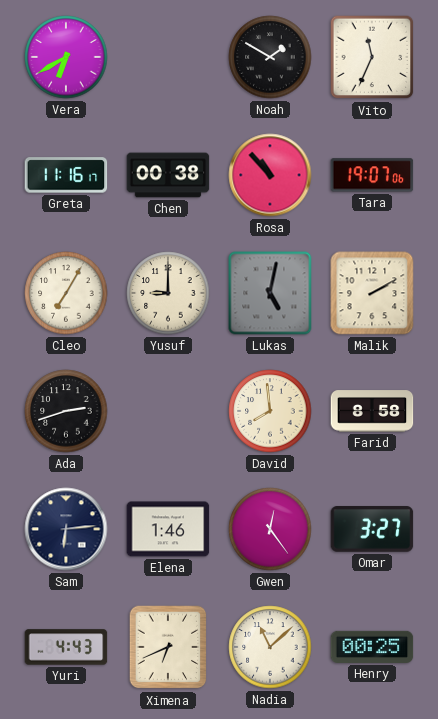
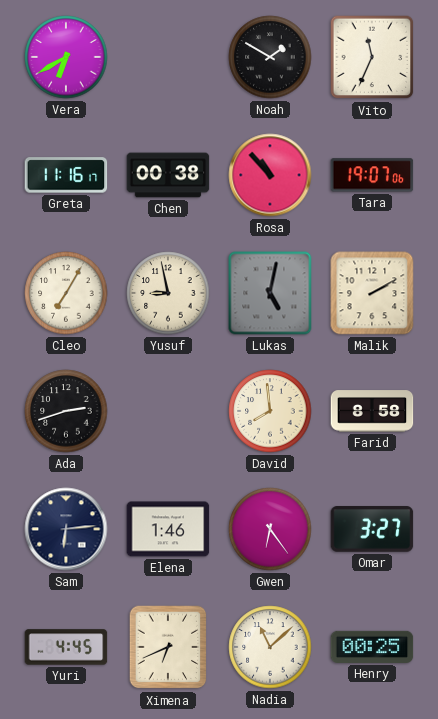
Yusuf: 9:00 -> 8:58
Gwen: 12:24 -> 6:24
Yuri: 4:43 -> 4:45
